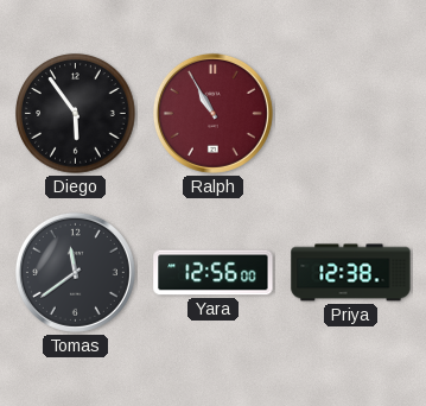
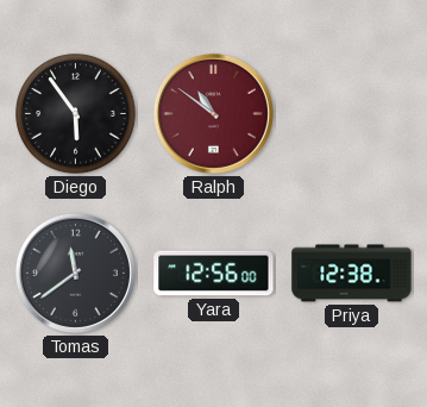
Ralph: 10:55 -> 10:51
